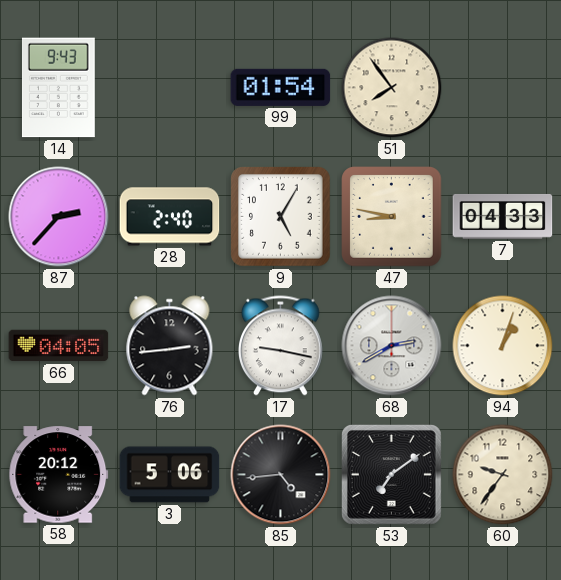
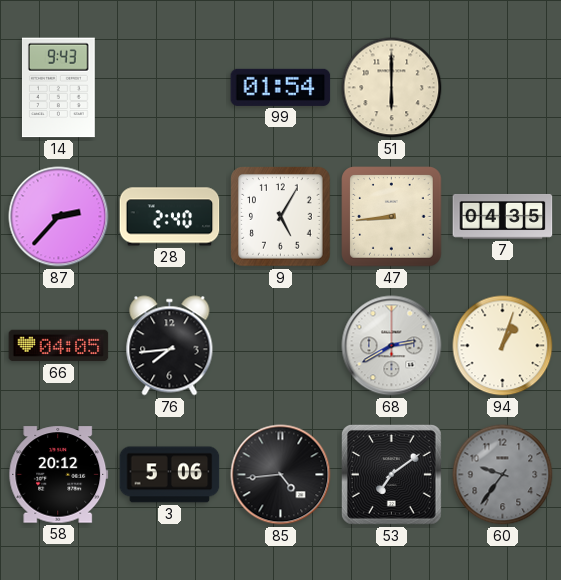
51: 7:54 -> 6:00
47: 8:47 -> 8:44
7: 04:33 -> 04:35
76: 2:44 -> 7:44
17: 9:17 -> none
60 dial: cream -> grey
